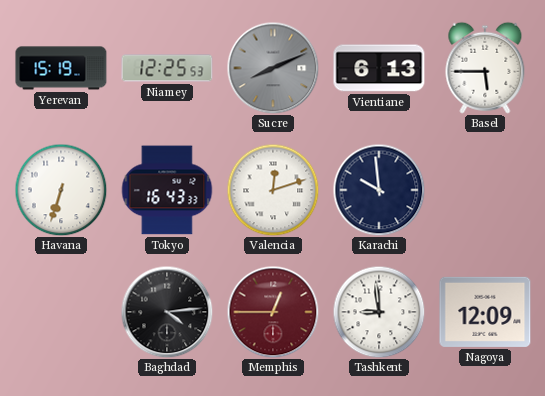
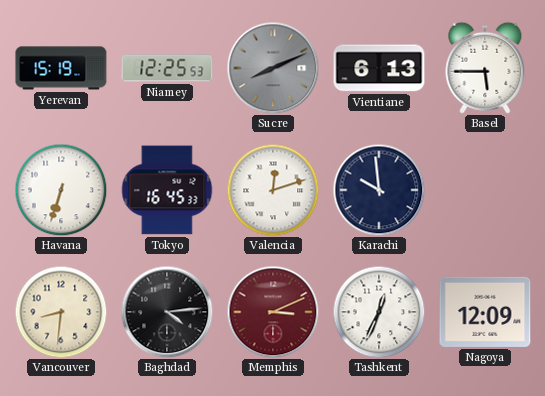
Tokyo: 16:43 -> 16:45
Vancouver: none -> 8:31
Memphis: 12:45 -> 3:11
Tashkent: 8:59 -> 12:34
